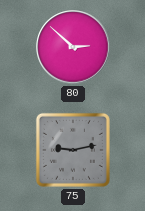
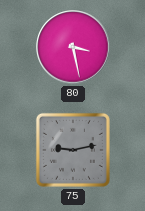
80: 2:52 -> 3:28
